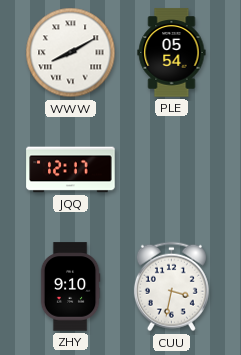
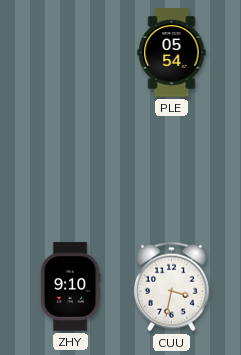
WWW: 8:10 -> none
JQQ: 12:17 -> none
